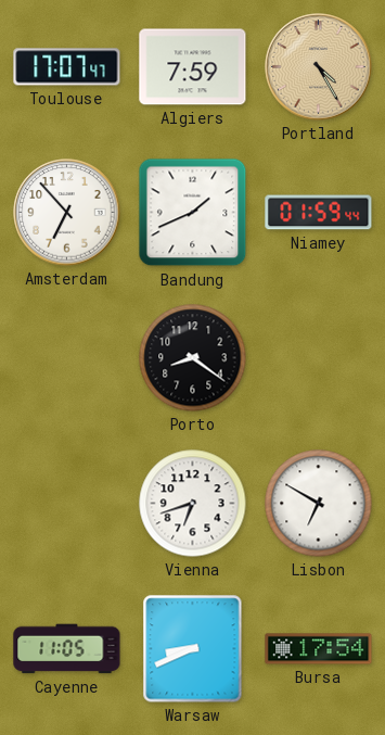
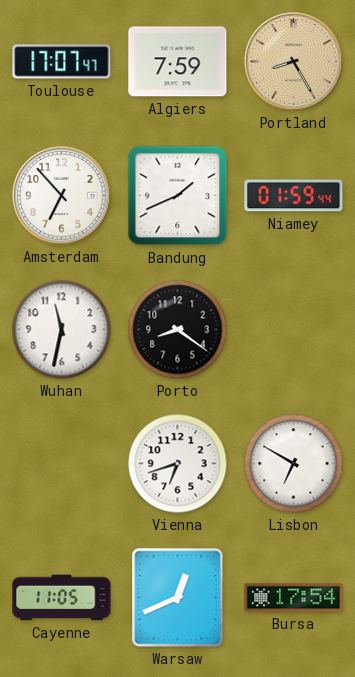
Portland: 4:25 -> 8:25
Wuhan: none -> 11:32
Warsaw: 8:41 -> 12:41
